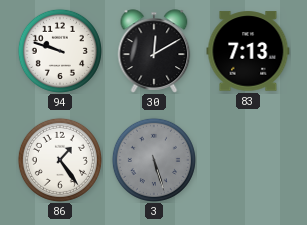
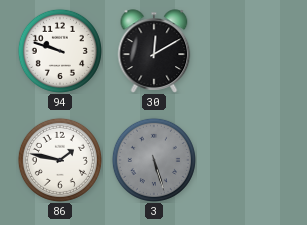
83: 7:13 -> none
86: 1:24 -> 1:47
